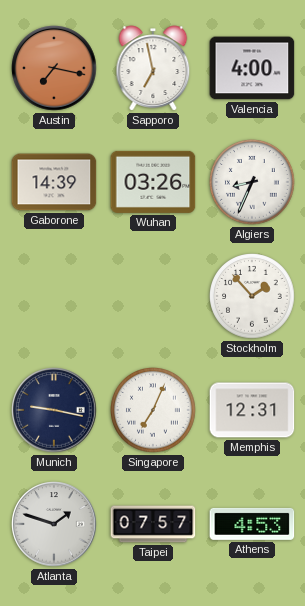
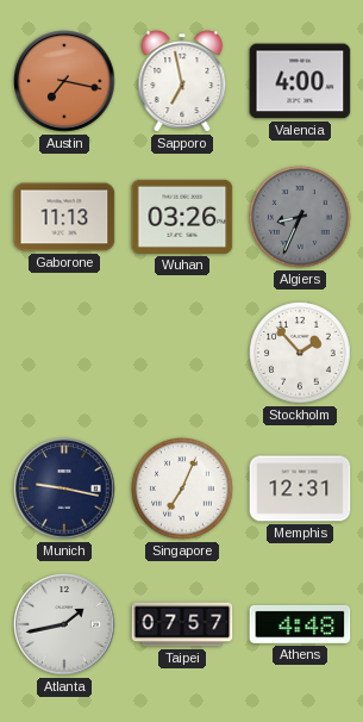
Gaborone: 14:39 -> 11:13
Algiers dial: white -> grey
Atlanta: 1:48 -> 1:43
Athens: 4:53 -> 4:48
